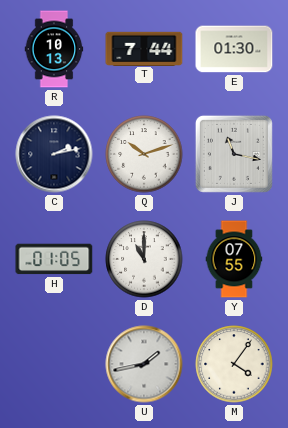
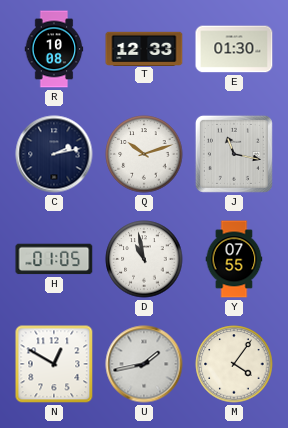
R: 10:13 -> 10:08
T: 7:44 -> 12:33
D: 11:00 -> 10:58
N: none -> 12:50
